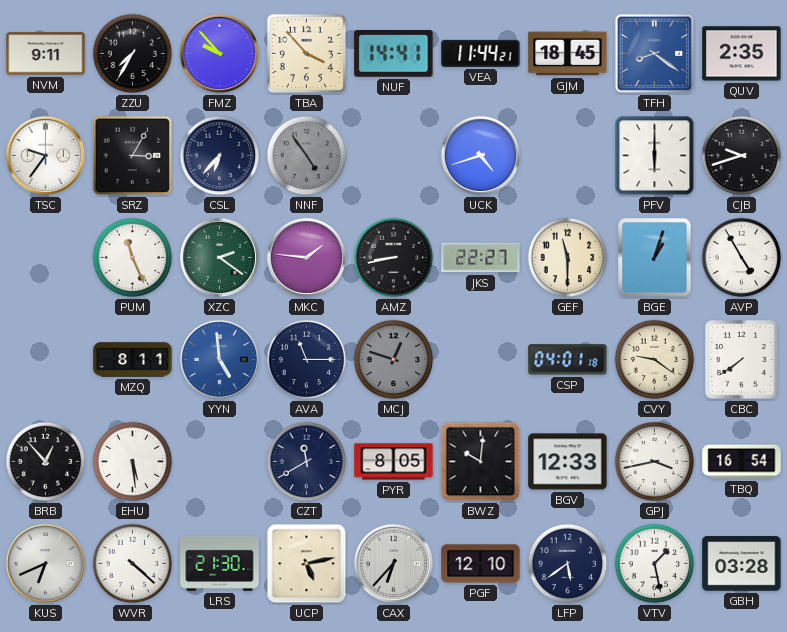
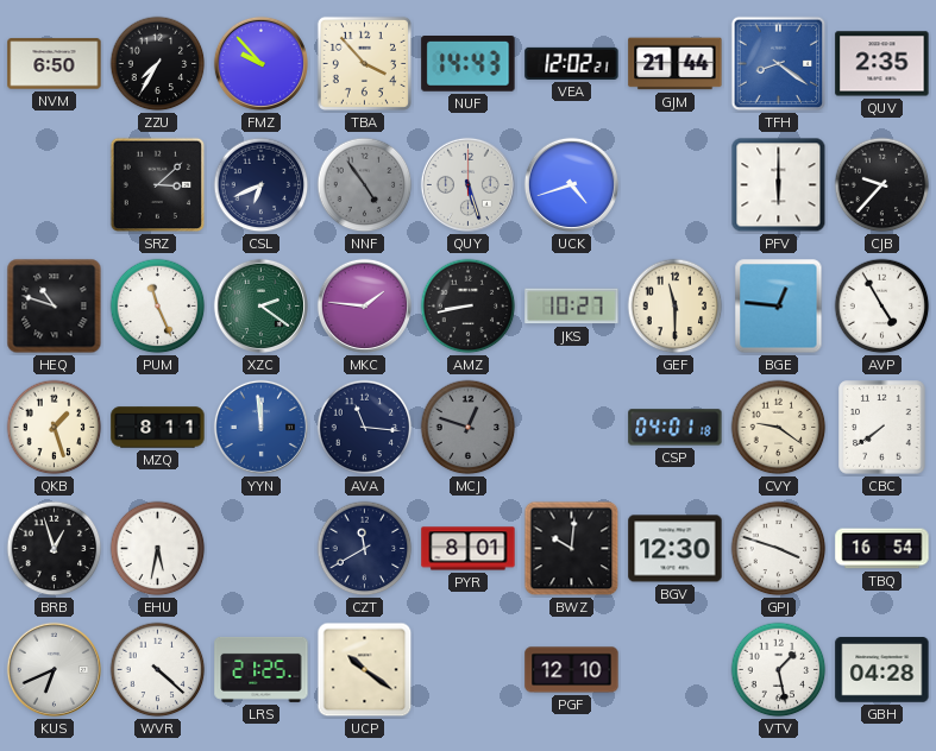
NVM: 9:11 -> 6:50
NUF: 14:41 -> 14:43
VEA: 11:44 -> 12:02
GJM: 18:45 -> 21:44
TSC: 9:36 -> none
SRZ: 3:05 -> 3:08
CSL: 6:37 -> 6:41
QUY: none -> 5:27
CJB: 9:42 -> 9:37
HEQ: none -> 10:48
JKS: 22:27 -> 10:27
BGE: 1:03 -> 12:46
QKB: none -> 1:27
YYN: 4:59 -> 11:59
AVA: 11:15 -> 11:16
BRB: 12:53 -> 12:57
EHU: 5:29 -> 5:32
PYR: 8:05 -> 8:01
BGV: 12:33 -> 12:30
GPJ: 3:43 -> 3:48
LRS: 21:30 -> 21:25
UCP: 5:13 -> 10:21
CAX: 6:37 -> none
LFP: 5:39 -> none
GBH: 03:28 -> 04:28
